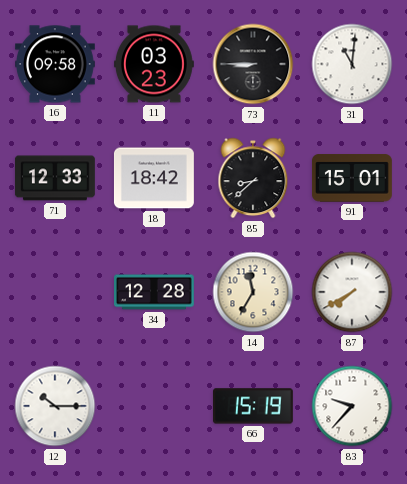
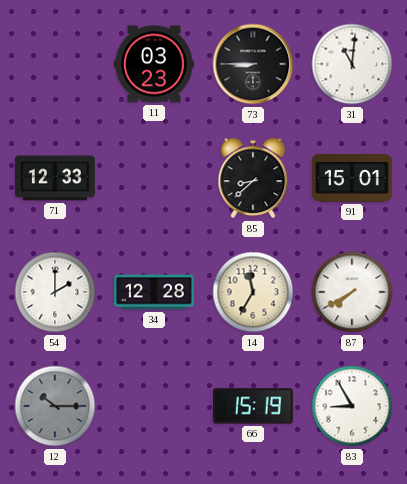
16: 09:58 -> none
18: 18:42 -> none
54: none -> 2:00
12 dial: white -> grey
83: 9:37 -> 8:55
